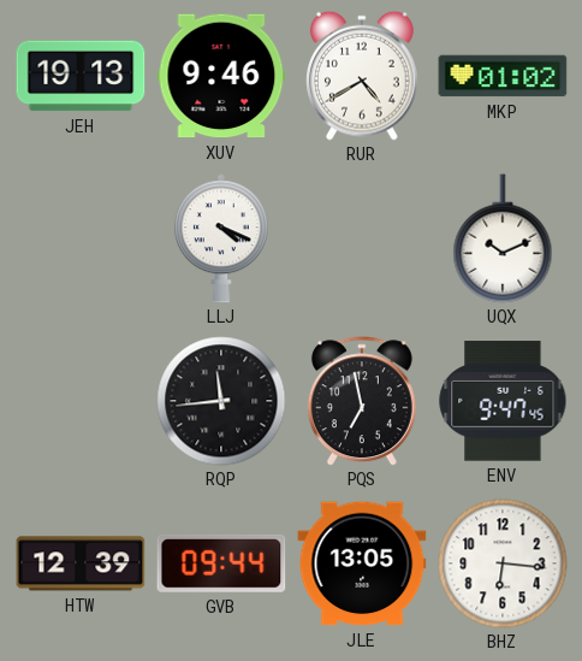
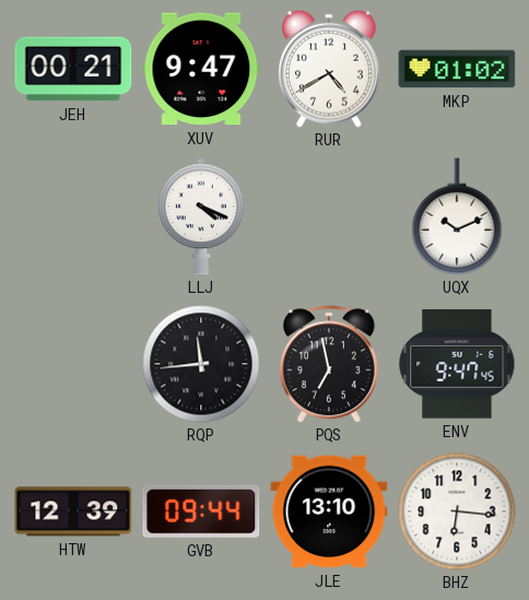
JEH: 19:13 -> 00:21
XUV: 9:46 -> 9:47
JLE: 13:05 -> 13:10
